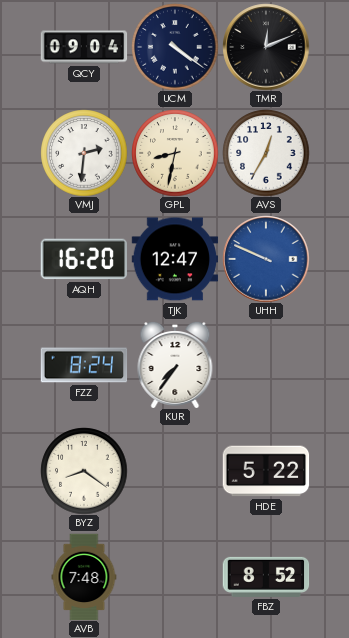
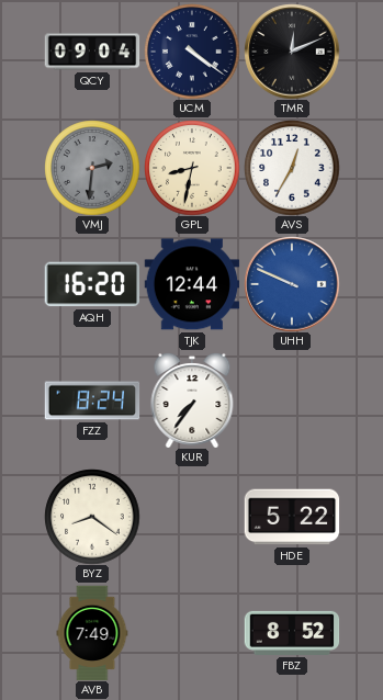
VMJ dial: white -> grey
TJK: 12:47 -> 12:44
AVB: 7:48 -> 7:49
